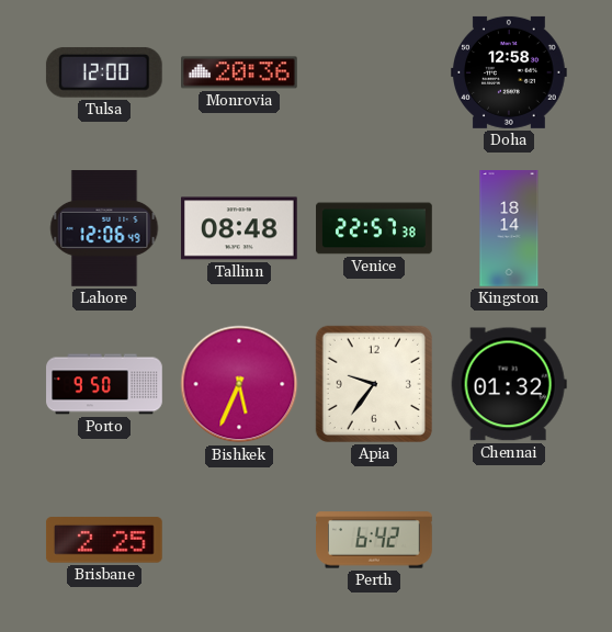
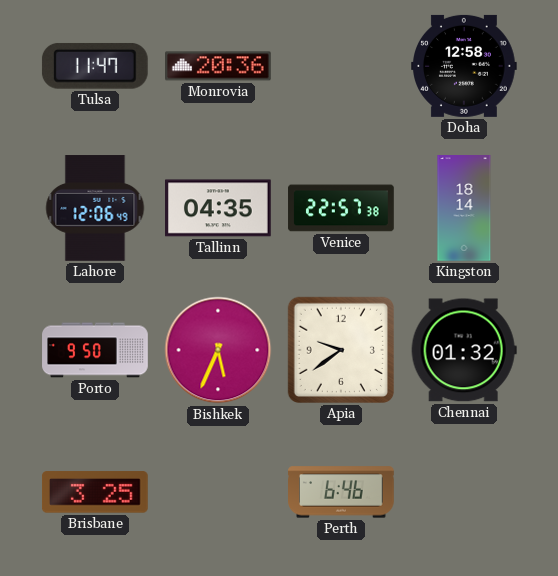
Tulsa: 12:00 -> 11:47
Tallinn: 08:48 -> 04:35
Apia: 9:36 -> 9:39
Brisbane: 2:25 -> 3:25
Perth: 6:42 -> 6:46
